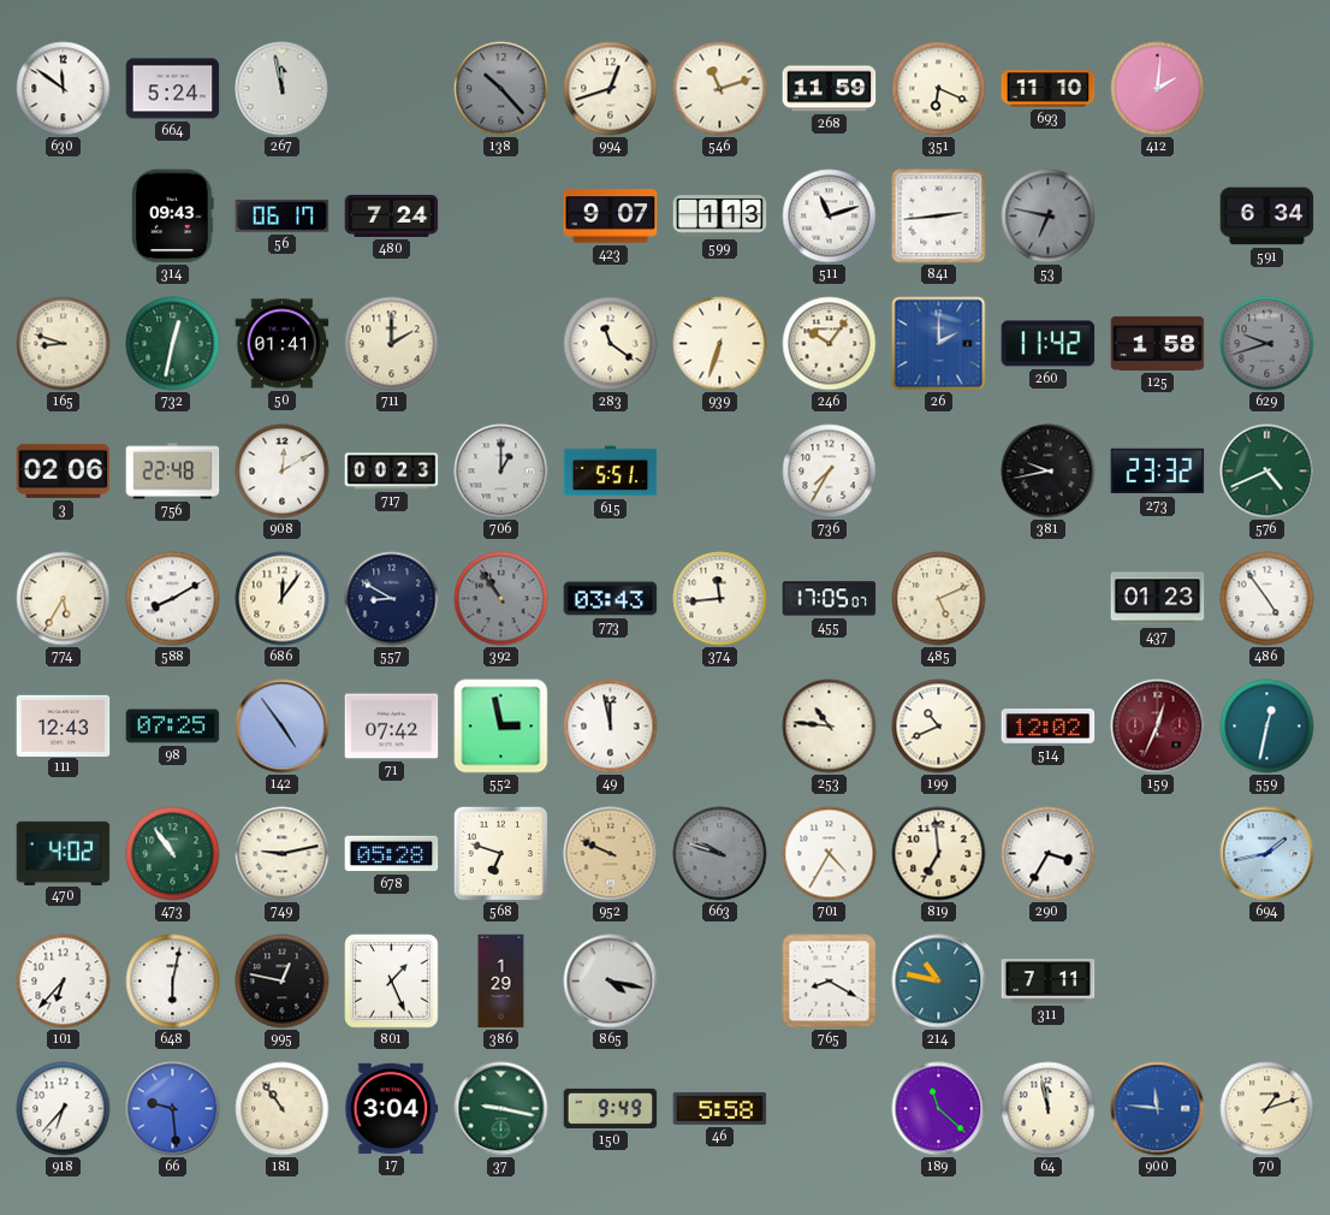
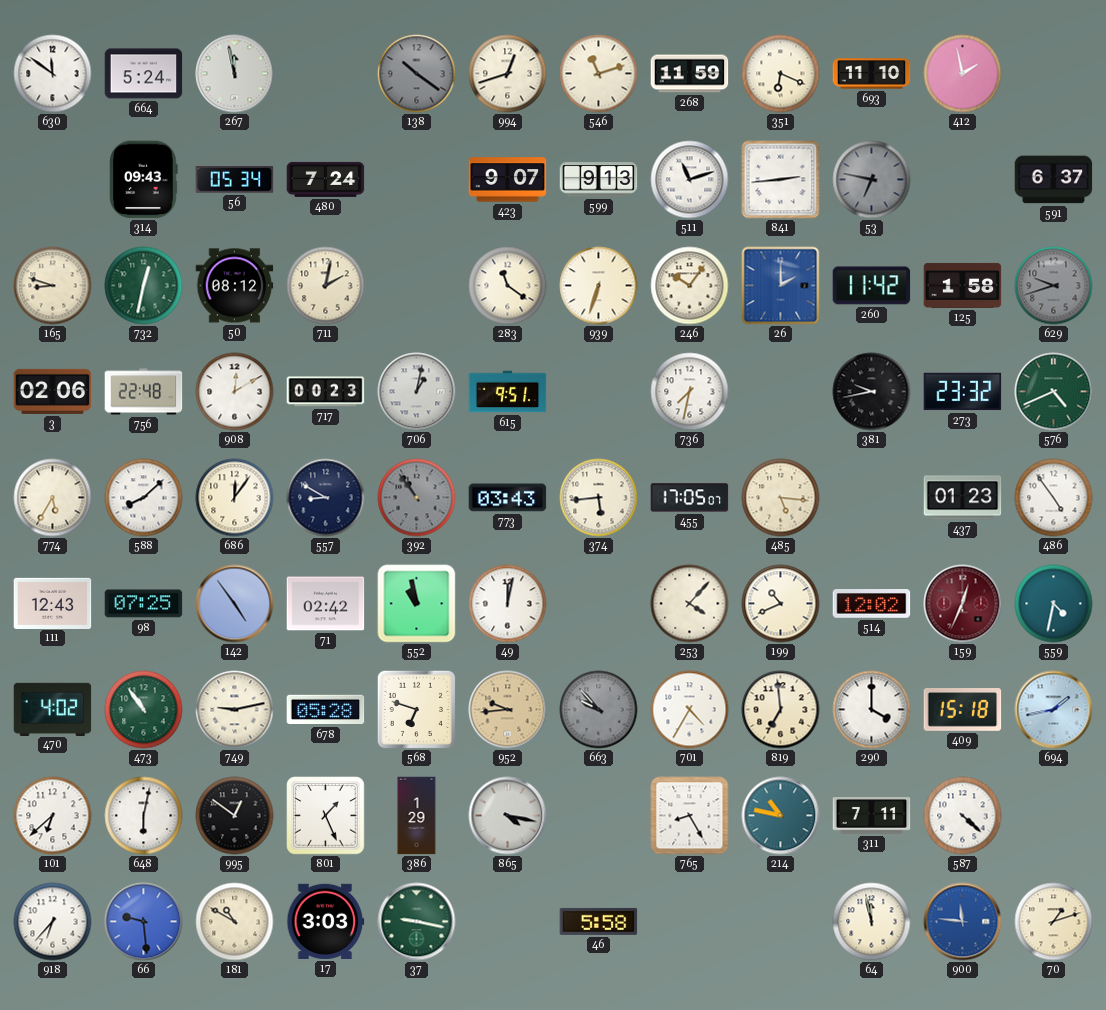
138: 10:23 -> 10:21
412: 2:01 -> 1:58
56: 06:17 -> 05:34
599: 1:13 -> 9:13
591: 6:34 -> 6:37
50: 01:41 -> 08:12
711: 2:00 -> 2:02
706: 1:00 -> 1:02
615: 5:51 -> 9:51
736: 7:35 -> 7:32
588: 8:10 -> 8:08
374: 11:44 -> 5:44
485: 5:11 -> 5:16
71: 07:42 -> 02:42
552: 2:58 -> 10:58
49: 11:58 -> 12:02
253: 10:46 -> 4:07
559: 12:32 -> 4:32
952: 9:49 -> 9:44
663: 9:48 -> 9:53
290: 3:35 -> 4:00
409: none -> 15:18
101: 6:37 -> 6:38
995: 12:47 -> 12:51
765: 8:20 -> 8:25
587: none -> 4:22
181: 10:54 -> 10:50
17: 3:04 -> 3:03
150: 9:49 -> none
189: 11:22 -> none
